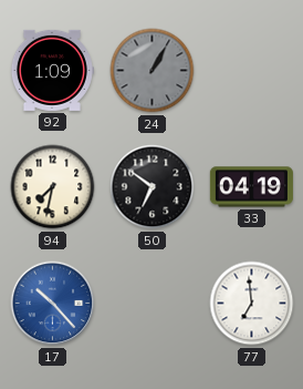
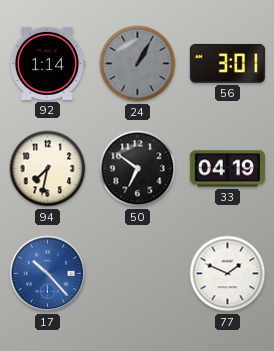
92: 1:09 -> 1:14
56: none -> 3:01
77: 6:59 -> 1:49
